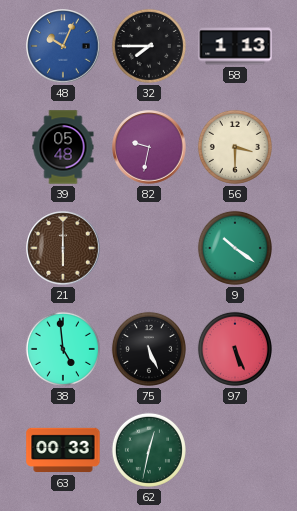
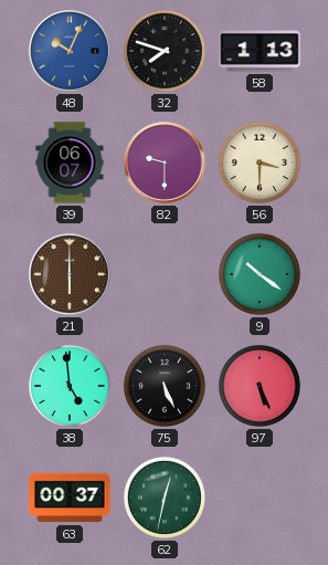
32: 7:45 -> 7:48
39: 05:48 -> 06:07
82: 9:32 -> 9:30
63: 00:33 -> 00:37
